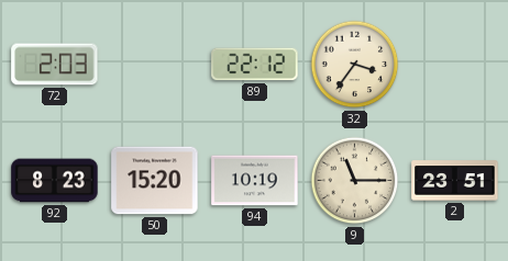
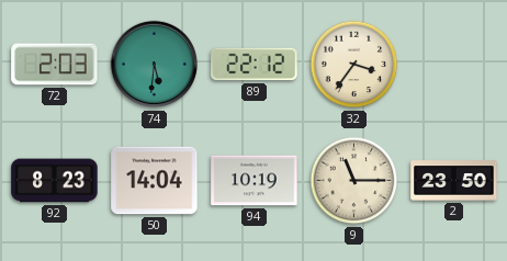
74: none -> 5:31
50: 15:20 -> 14:04
2: 23:51 -> 23:50
